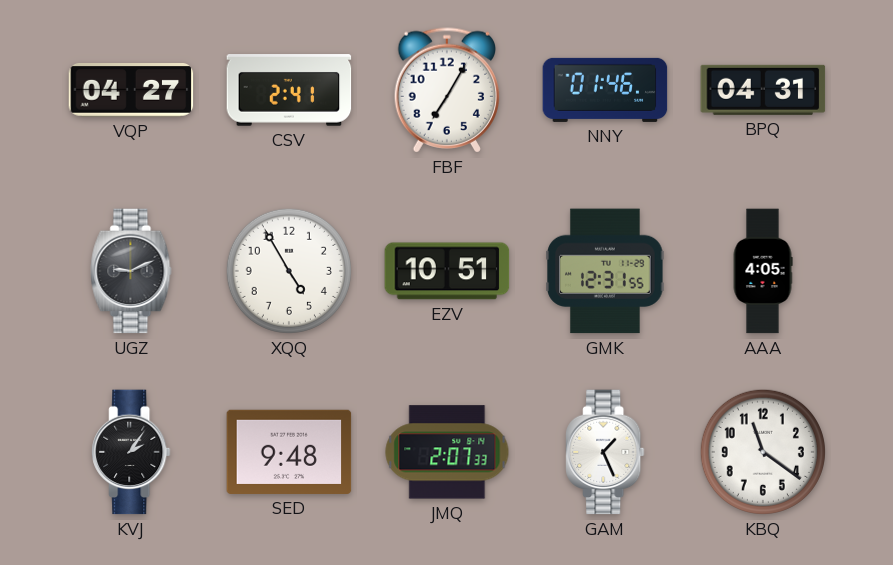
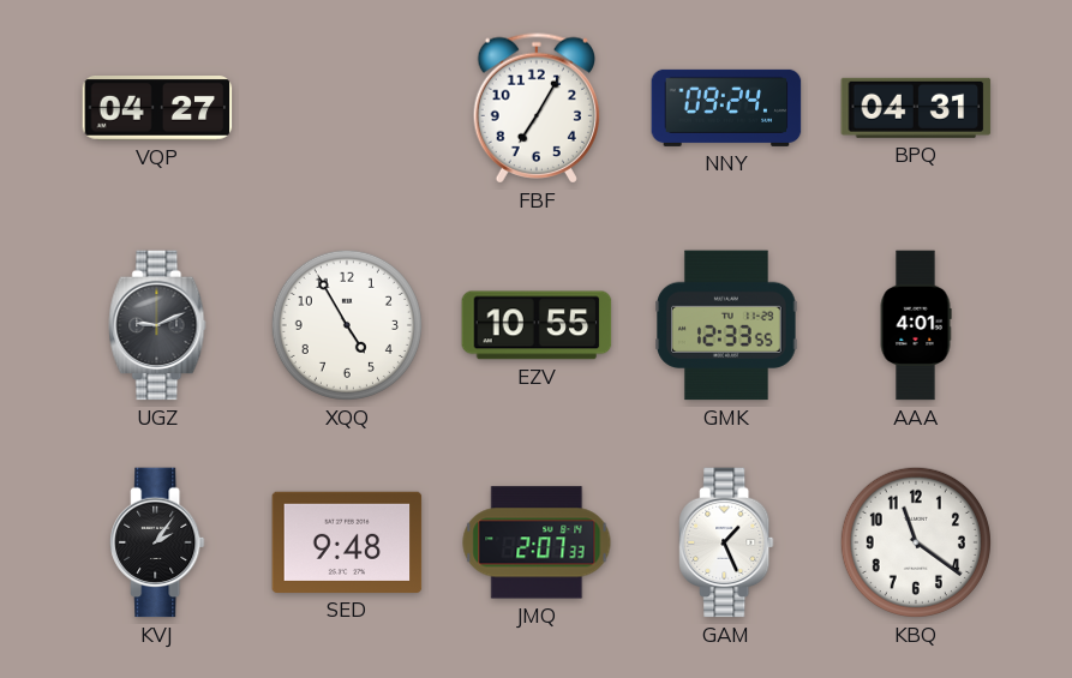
CSV: 2:41 -> none
NNY: 01:46 -> 09:24
EZV: 10:51 -> 10:55
GMK: 12:31 -> 12:33
AAA: 4:05 -> 4:01
